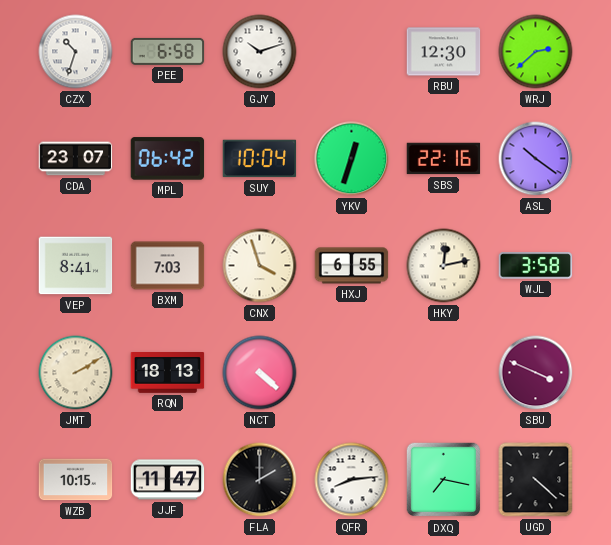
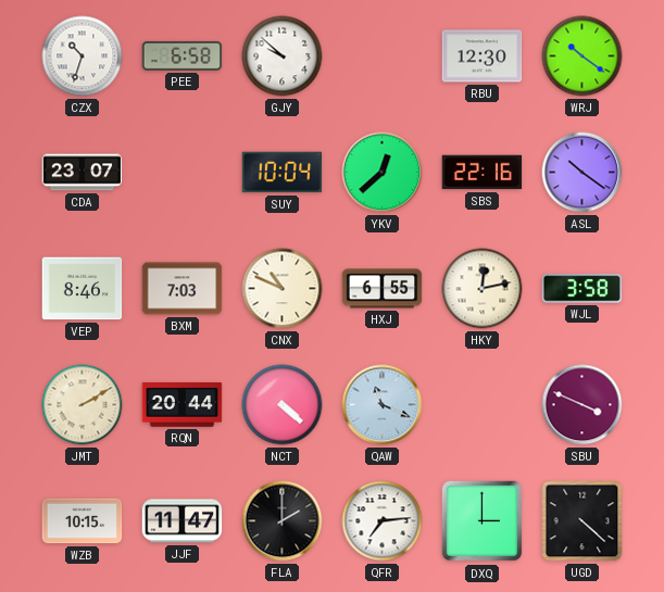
GJY: 10:12 -> 9:52
WRJ: 2:38 -> 10:21
MPL: 06:42 -> none
YKV: 12:33 -> 12:38
VEP: 8:41 -> 8:46
CNX: 3:57 -> 10:49
RQN: 18:13 -> 20:44
QAW: none -> 11:19
QFR: 8:14 -> 7:14
DXQ: 7:17 -> 3:00
